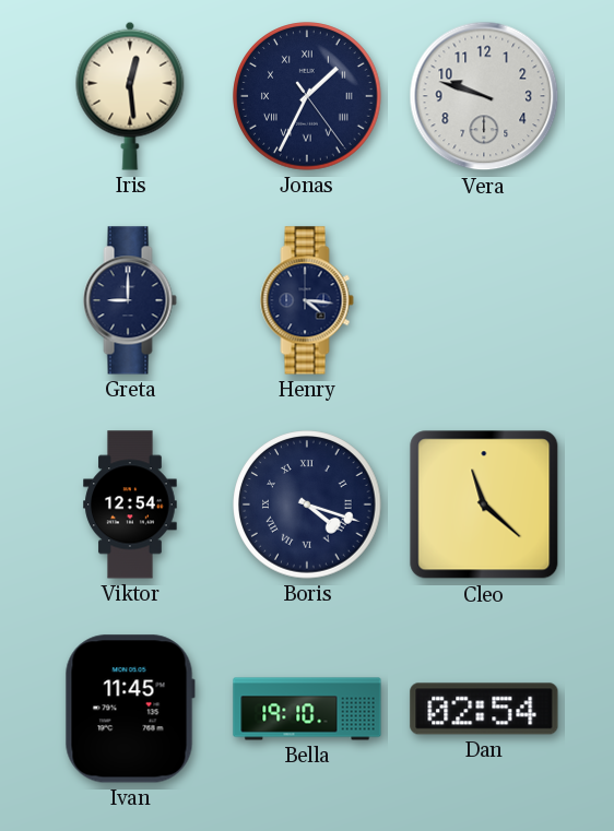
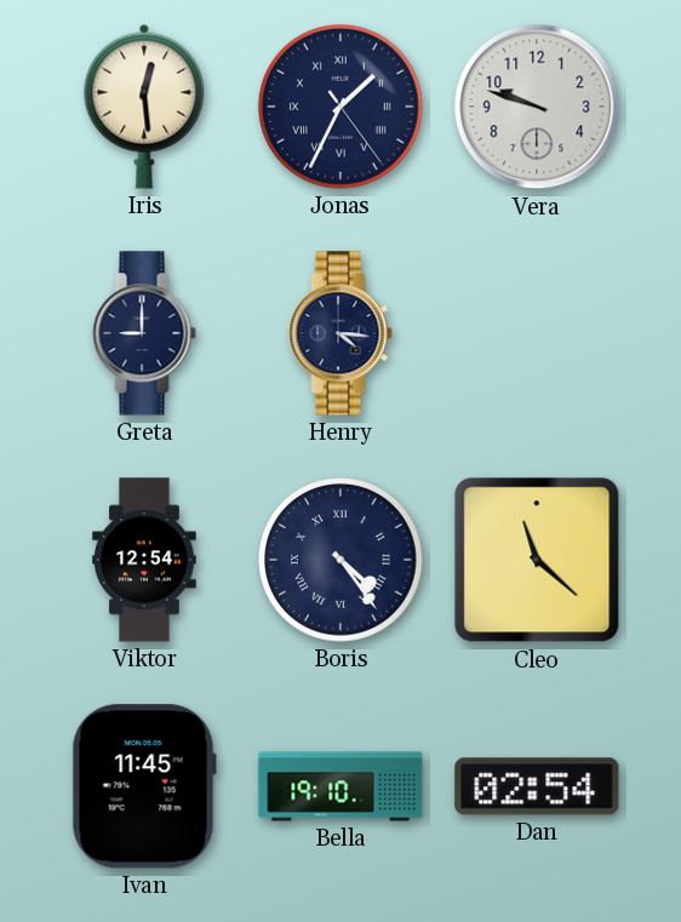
Boris: 4:18 -> 4:24
